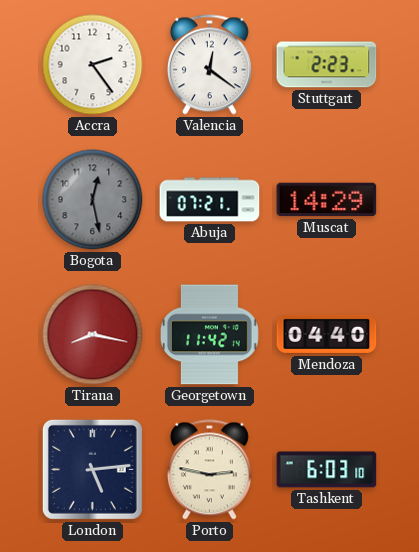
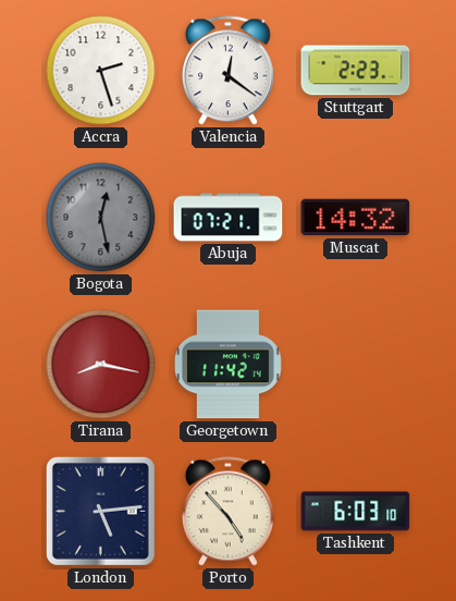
Accra: 2:24 -> 2:27
Muscat: 14:29 -> 14:32
Mendoza: 04:40 -> none
Porto: 2:47 -> 4:53
